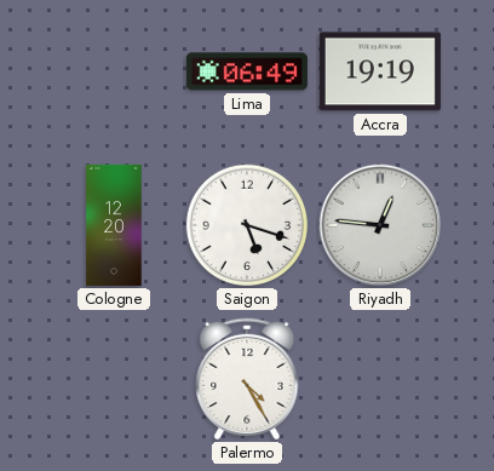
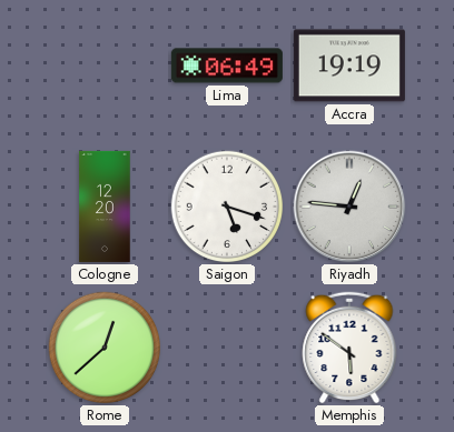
Rome: none -> 12:38
Palermo: 4:25 -> none
Memphis: none -> 5:51
